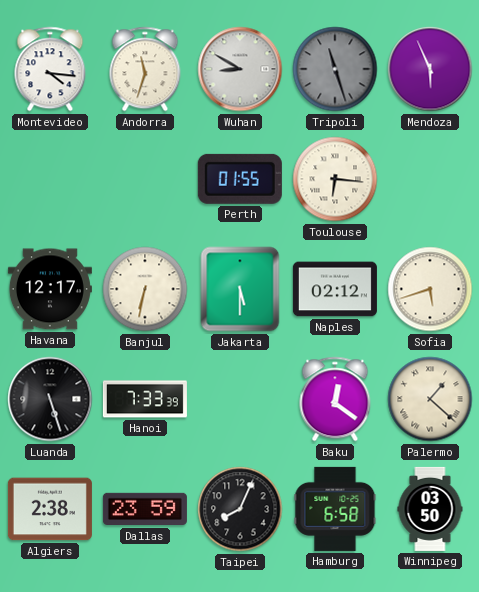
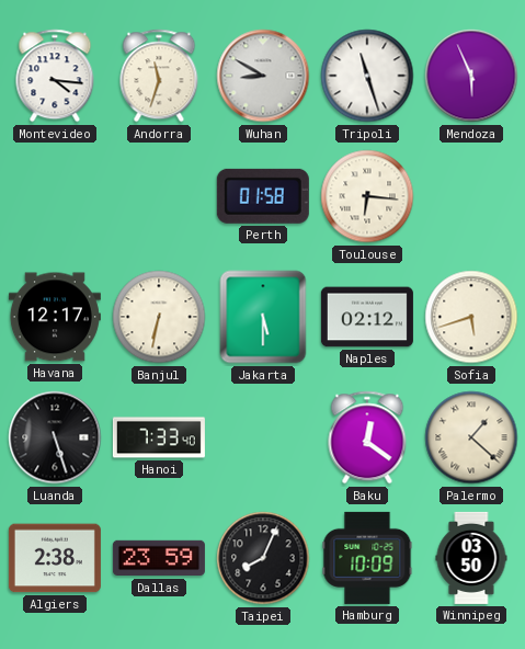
Tripoli dial: grey -> white
Perth: 01:55 -> 01:58
Hanoi: 7:33:39 -> 7:33:40
Hamburg: 6:58 -> 10:09
